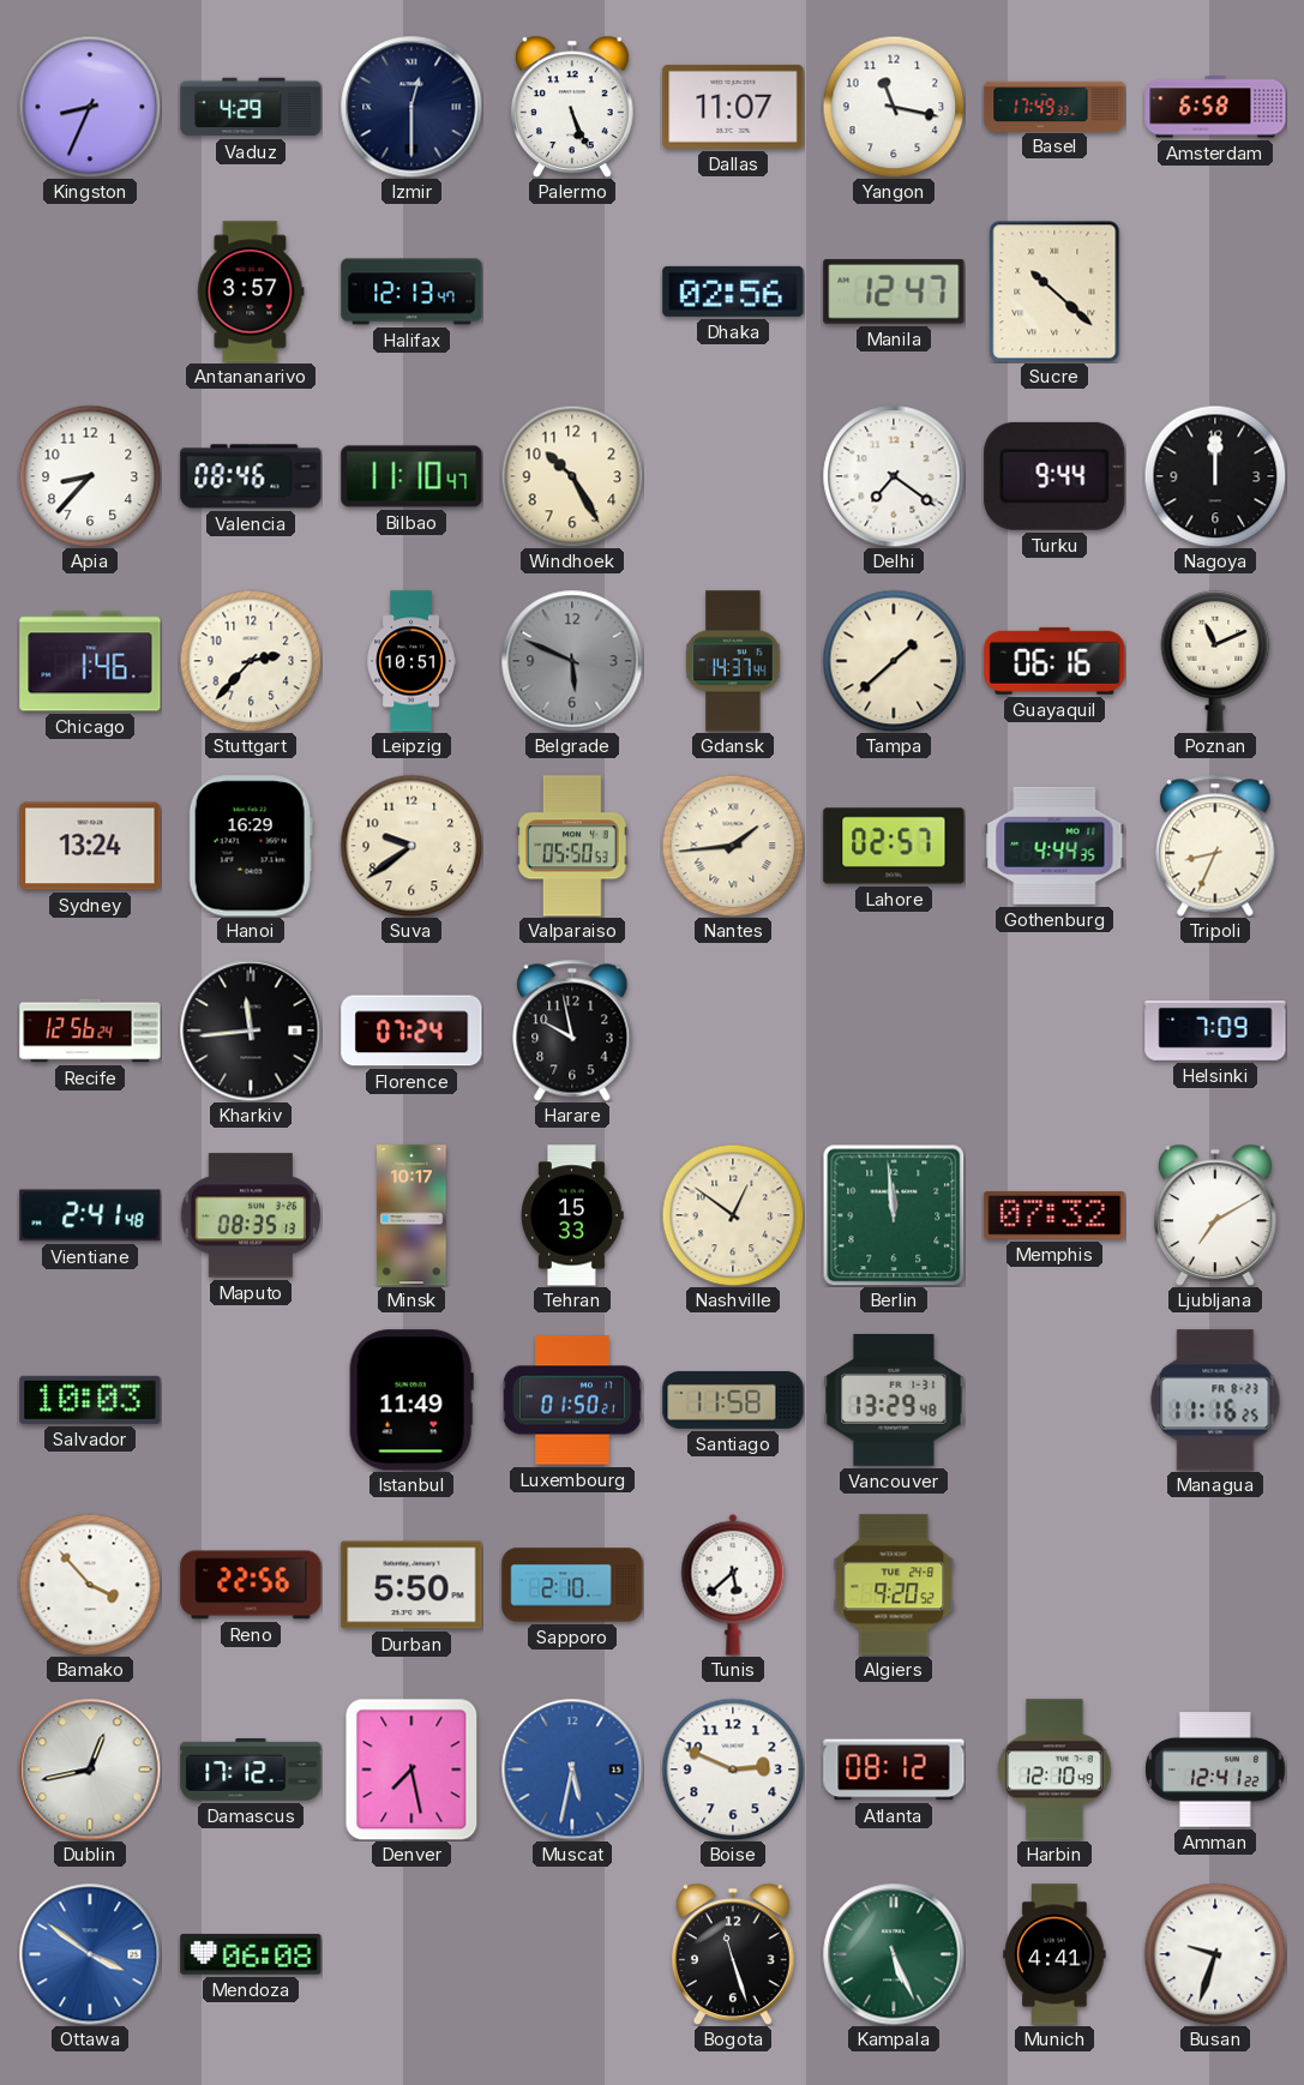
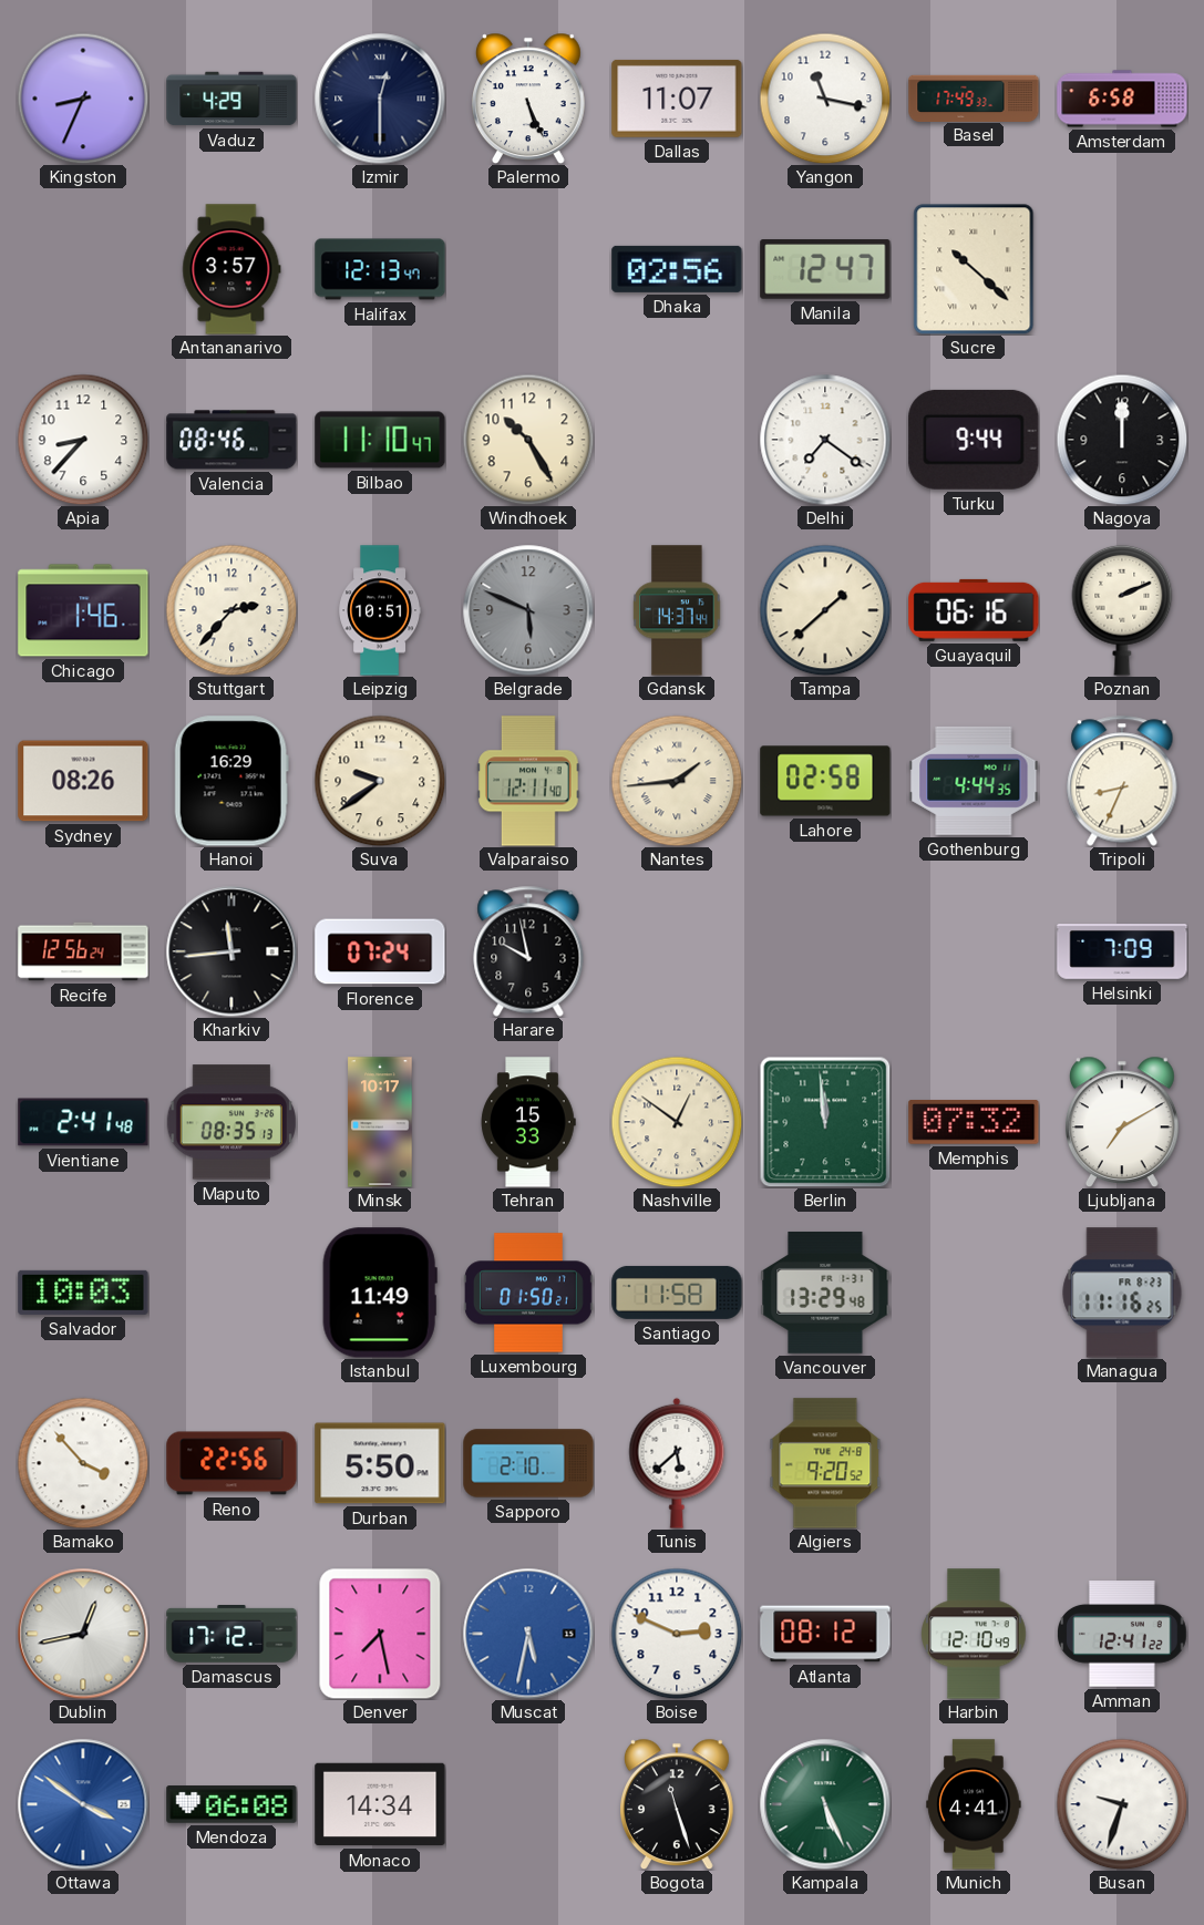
Poznan: 11:11 -> 2:11
Sydney: 13:24 -> 08:26
Valparaiso: 05:50 -> 12:11
Lahore: 02:57 -> 02:58
Monaco: none -> 14:34
